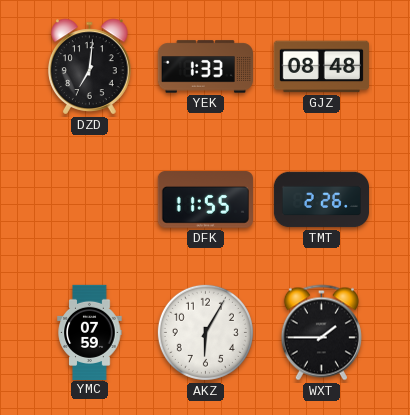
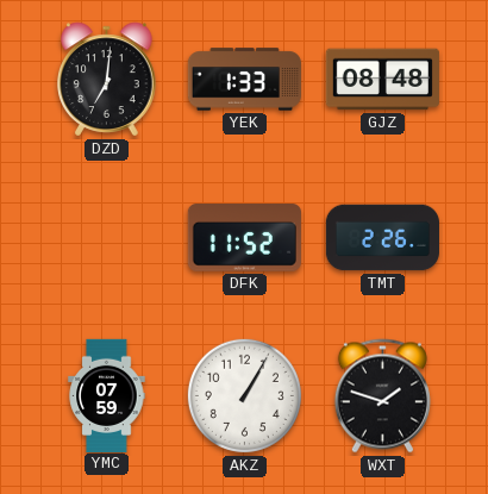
DFK: 11:55 -> 11:52
AKZ: 6:05 -> 1:05
WXT: 1:45 -> 1:48
